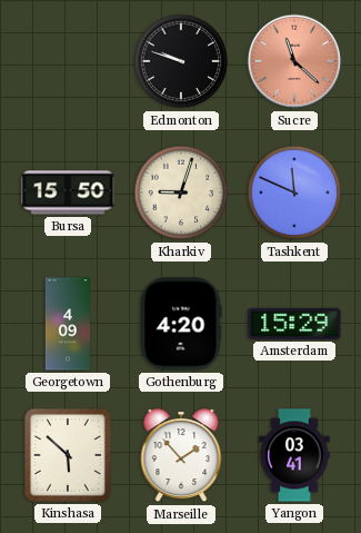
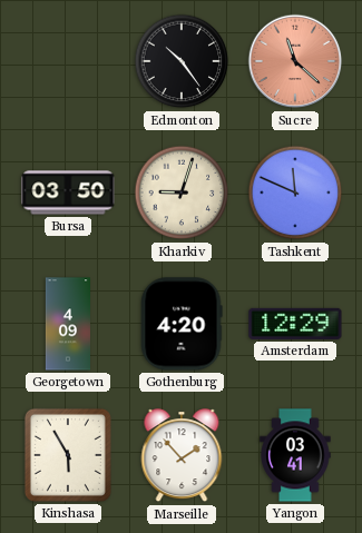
Edmonton: 9:48 -> 10:24
Bursa: 15:50 -> 03:50
Amsterdam: 15:29 -> 12:29
Kinshasa: 5:52 -> 5:55
